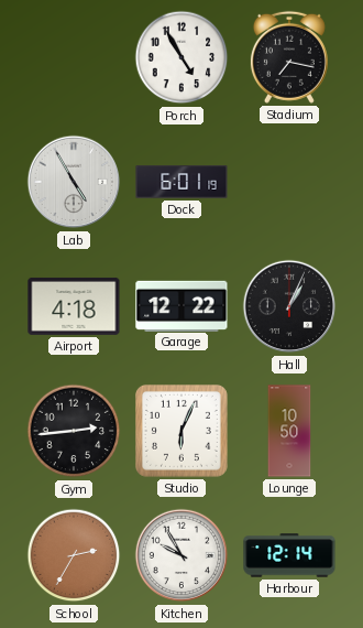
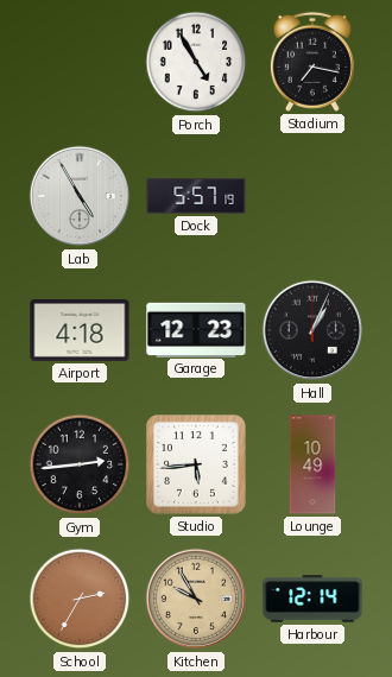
Dock: 6:01 -> 5:57
Garage: 12:22 -> 12:23
Studio: 6:04 -> 5:44
Lounge: 10:50 -> 10:49
Kitchen dial: white -> champagne
